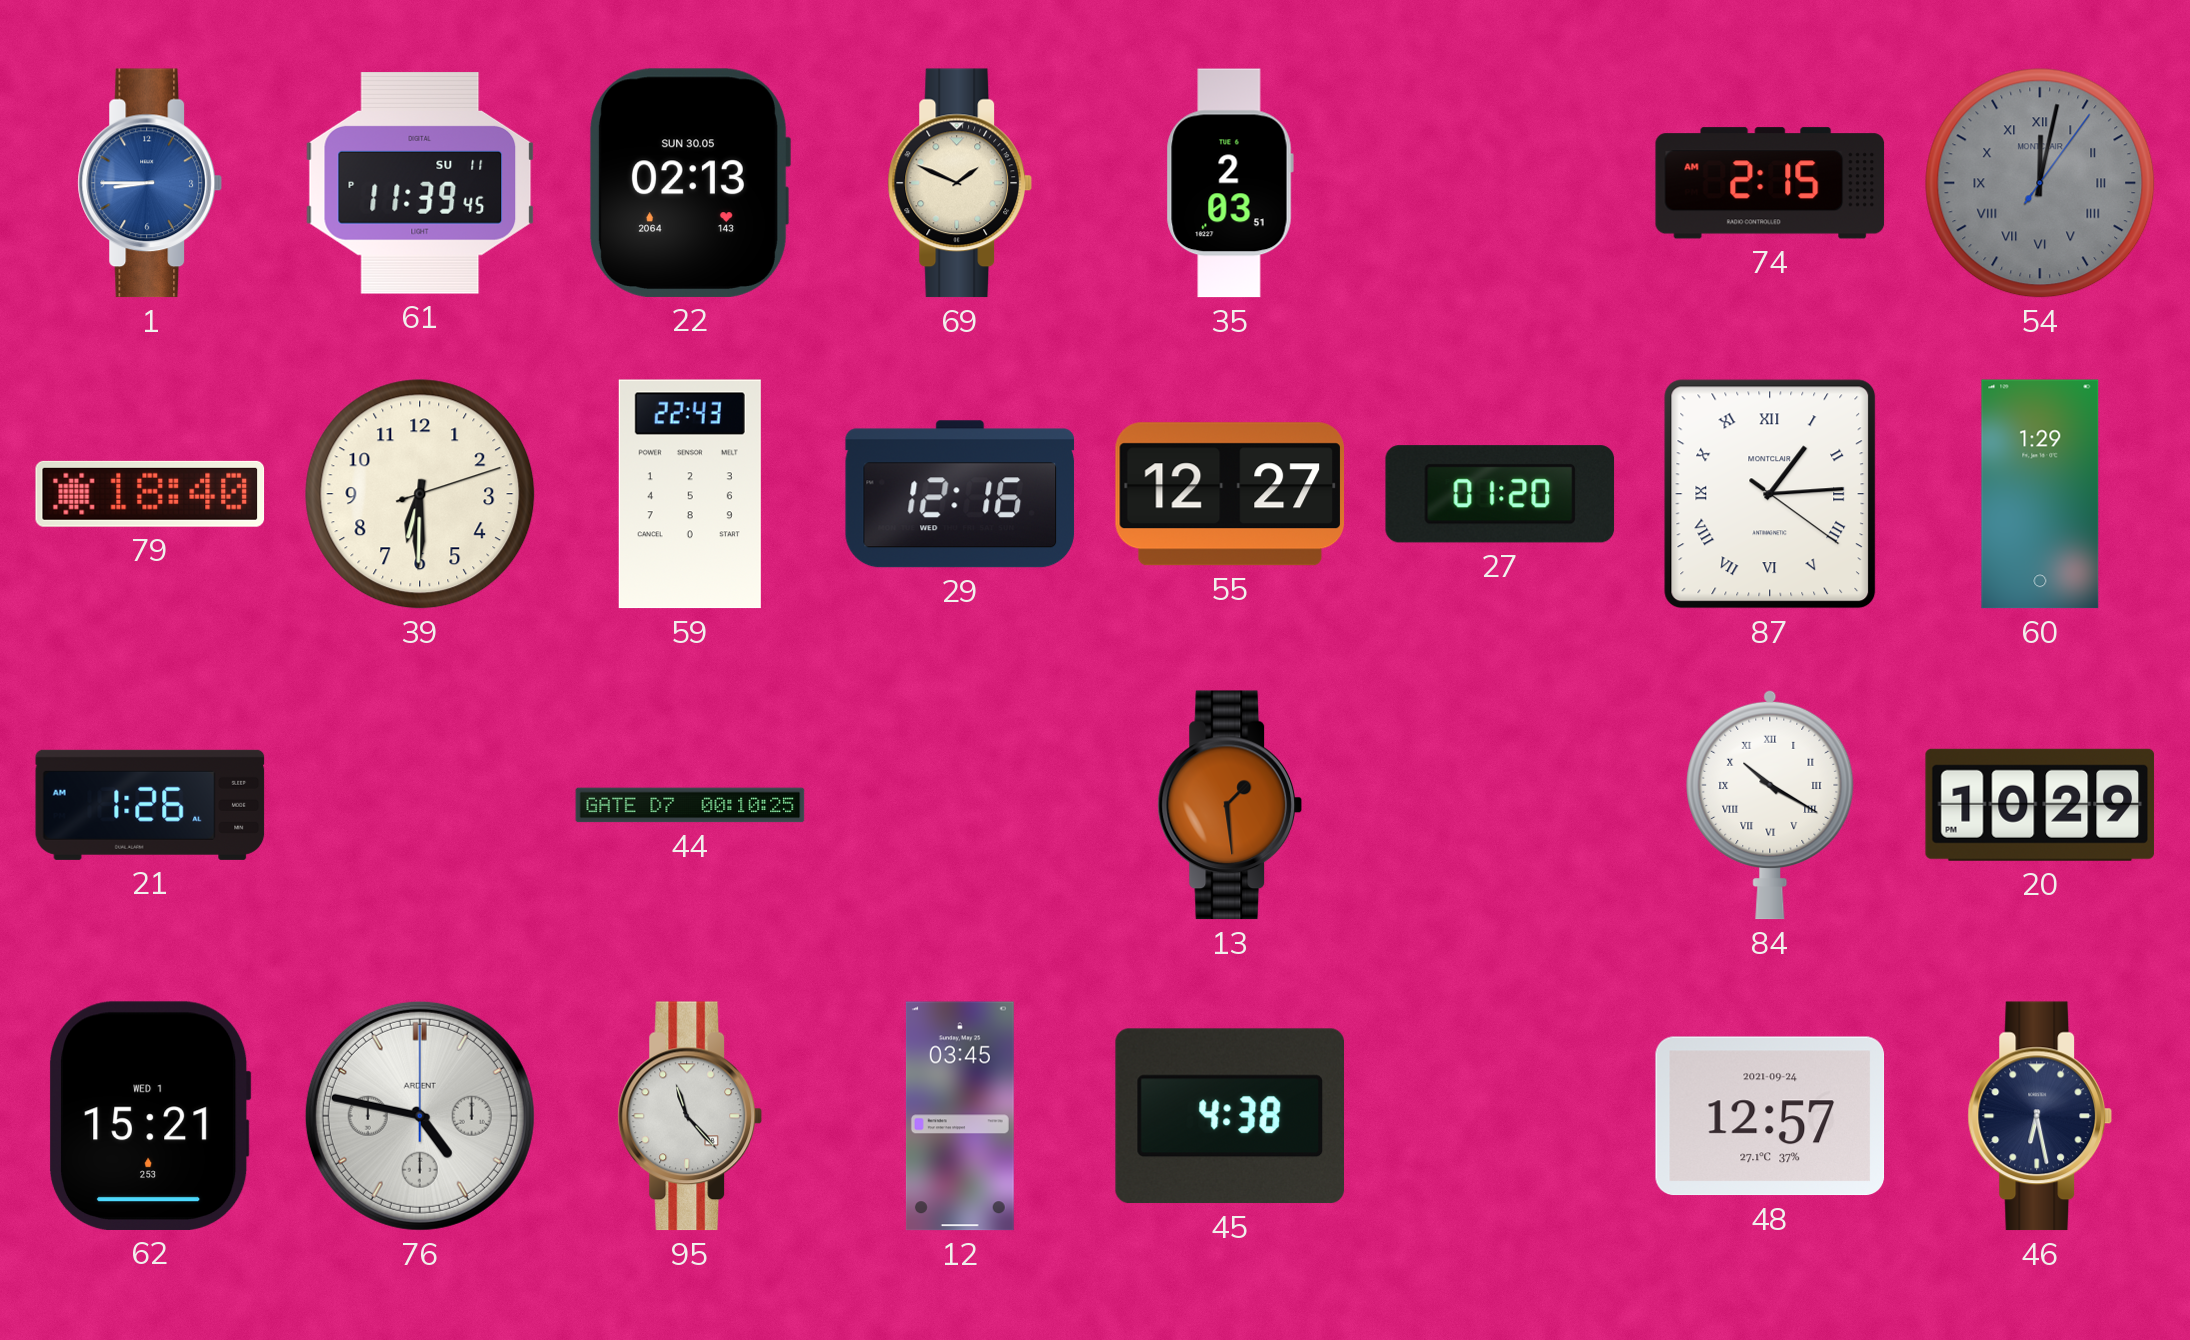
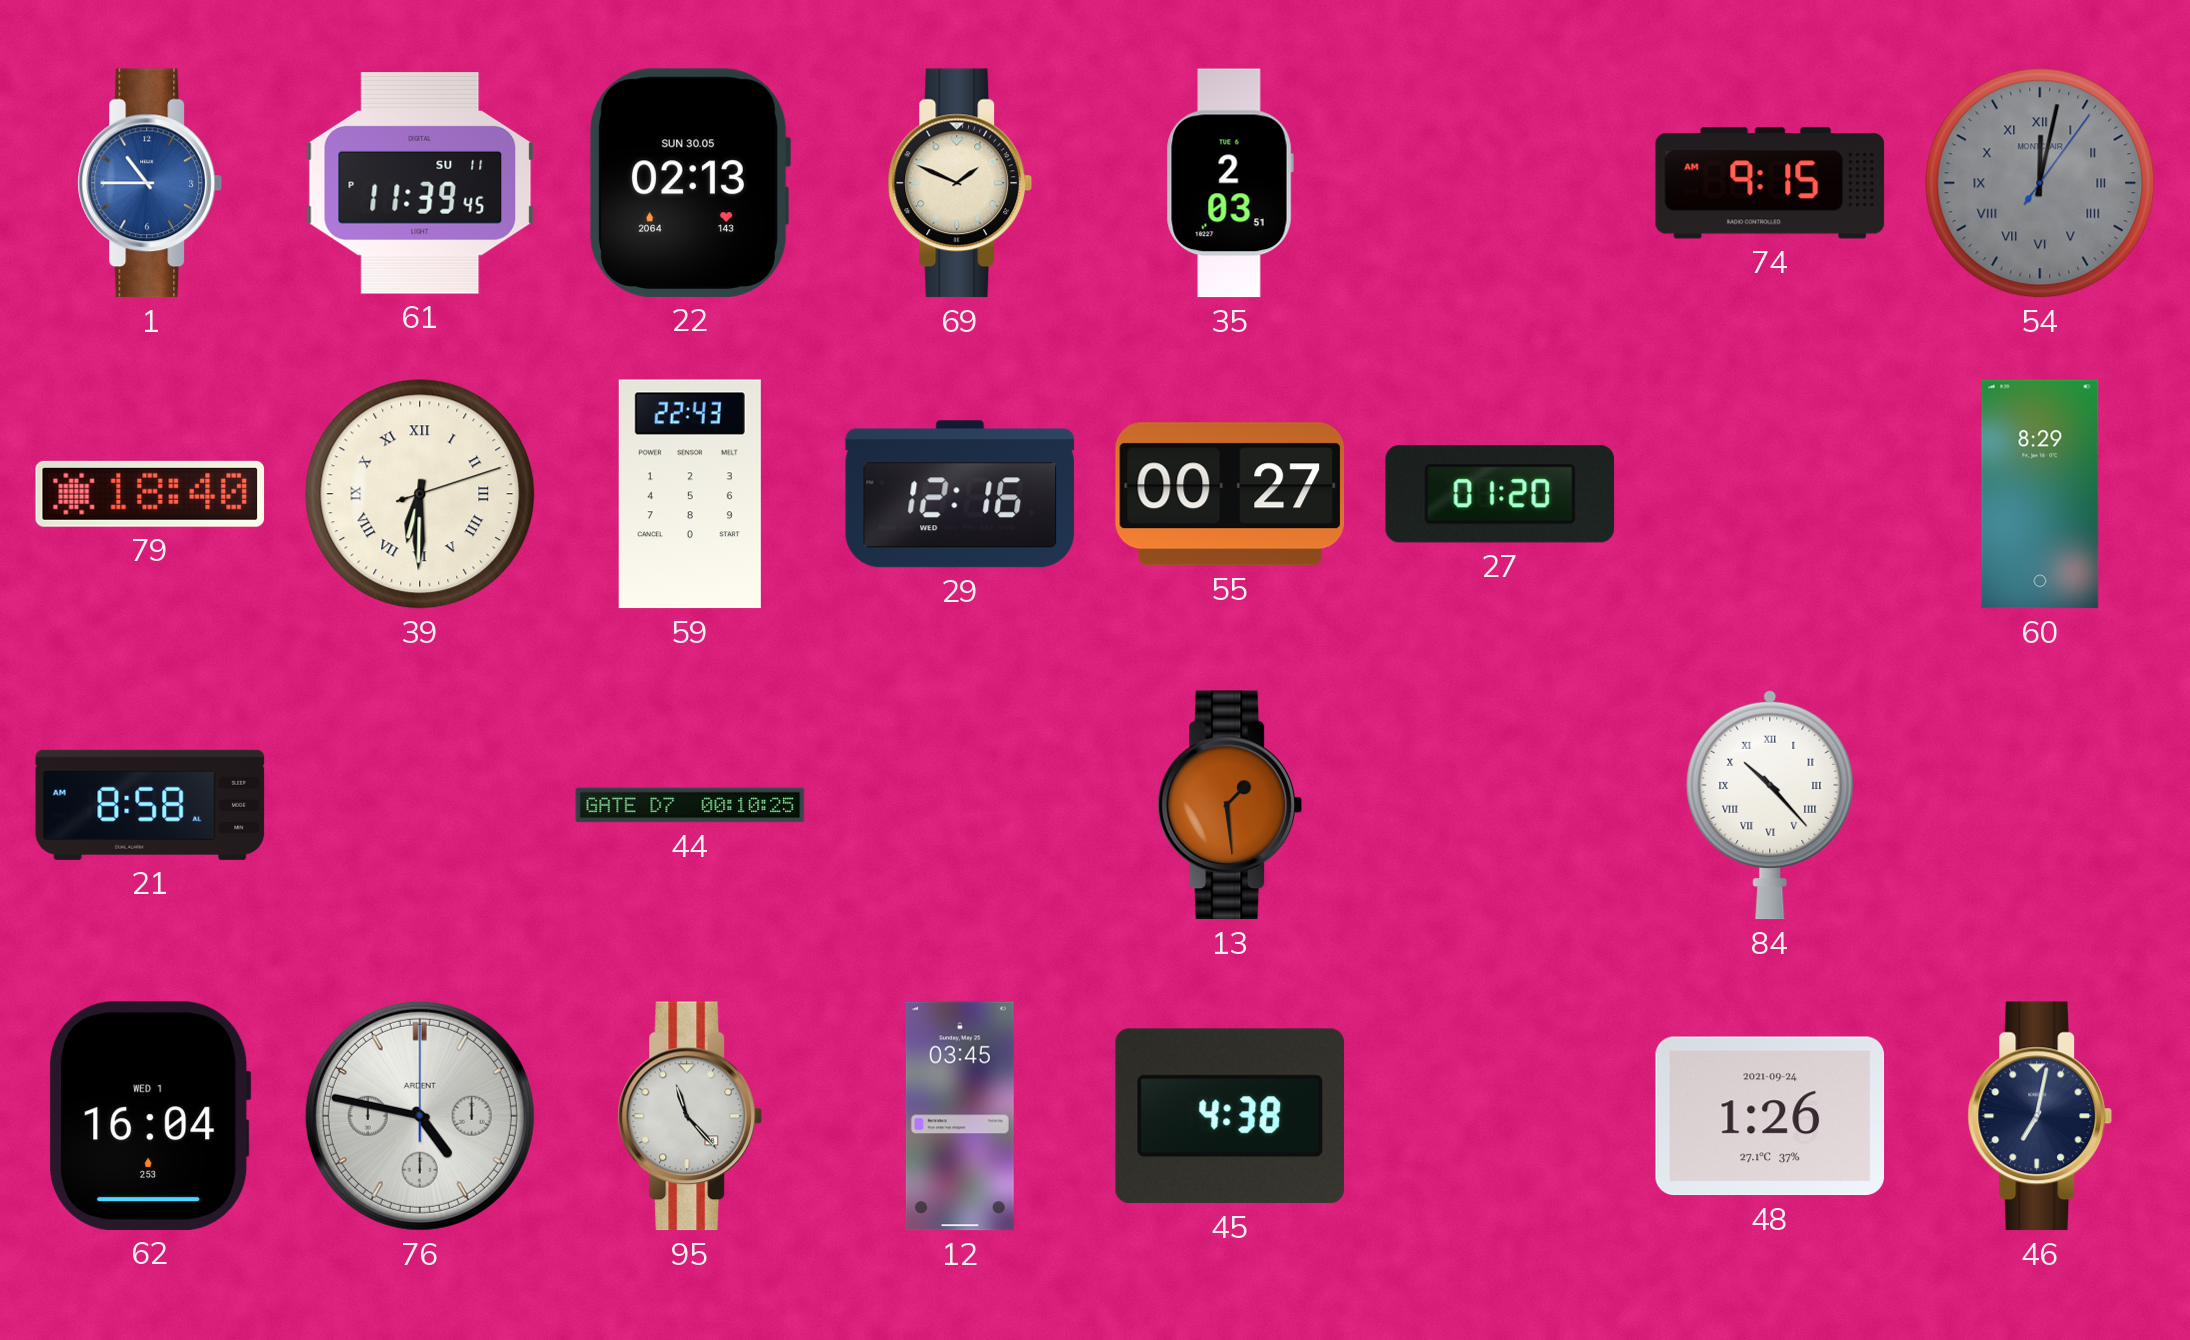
1: 8:45 -> 10:45
74: 2:15 -> 9:15
39 numerals: Arabic -> Roman
55: 12:27 -> 00:27
87: 1:14 -> none
60: 1:29 -> 8:29
21: 1:26 -> 8:58
84: 10:20 -> 10:23
20: 10:29 -> none
62: 15:21 -> 16:04
48: 12:57 -> 1:26
46: 6:28 -> 7:02
